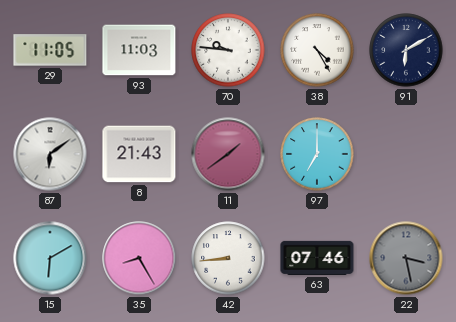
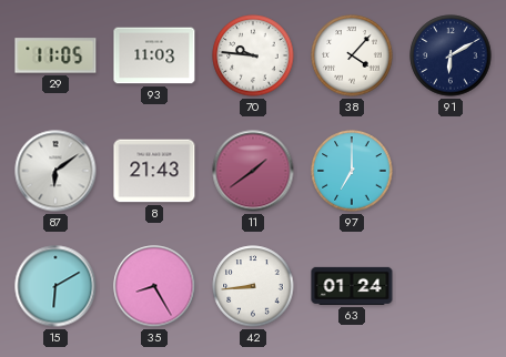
38: 4:25 -> 4:07
63: 07:46 -> 01:24
22: 3:28 -> none
